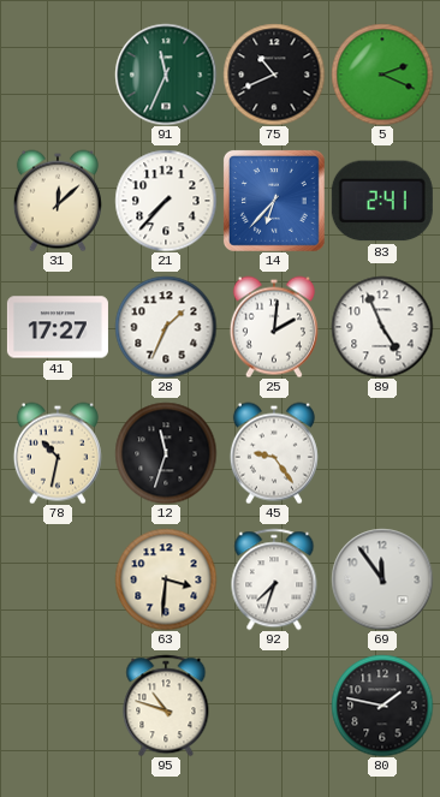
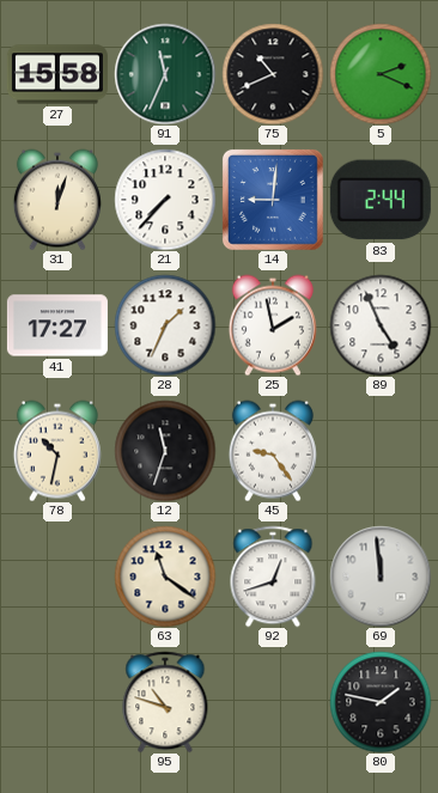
27: none -> 15:58
31: 12:08 -> 12:03
14: 6:37 -> 9:01
83: 2:41 -> 2:44
25: 2:01 -> 1:58
63: 3:31 -> 11:21
92: 7:33 -> 12:42
69: 11:54 -> 11:59
